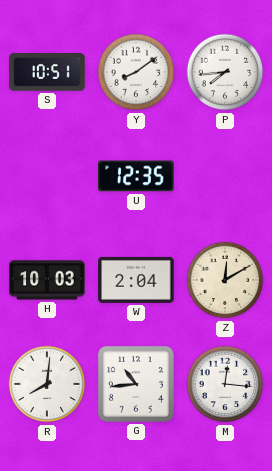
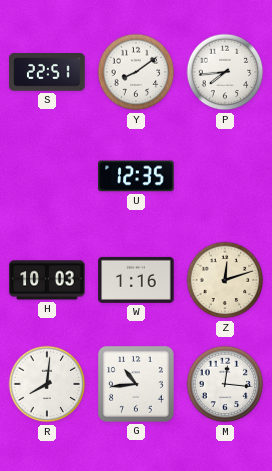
S: 10:51 -> 22:51
W: 2:04 -> 1:16
Z: 12:10 -> 12:12
